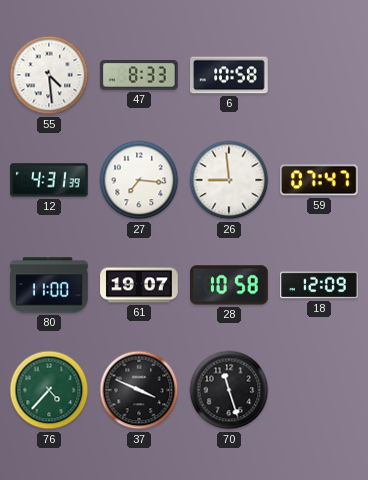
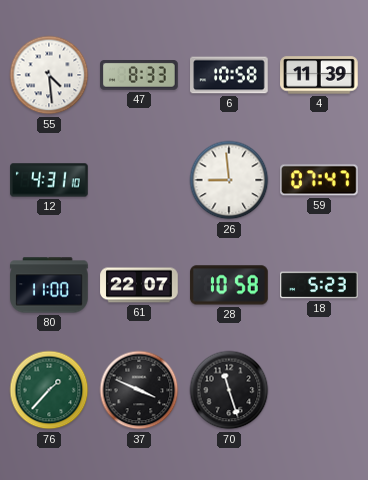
4: none -> 11:39
12: 4:31:39 -> 4:31:10
27: 7:16 -> none
61: 19:07 -> 22:07
18: 12:09 -> 5:23
76: 4:37 -> 1:37
